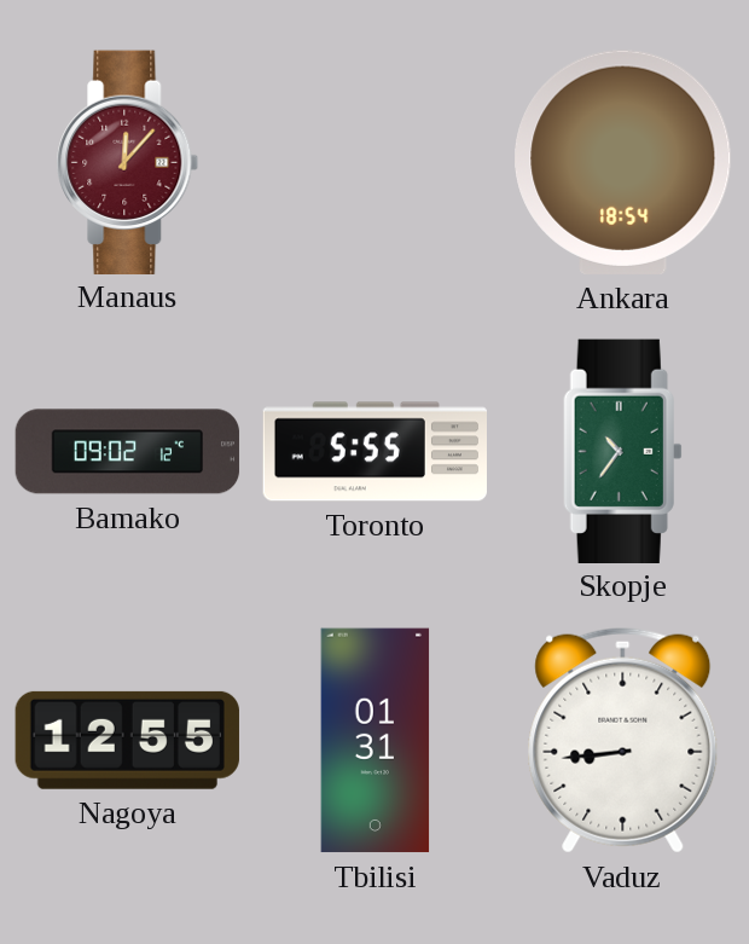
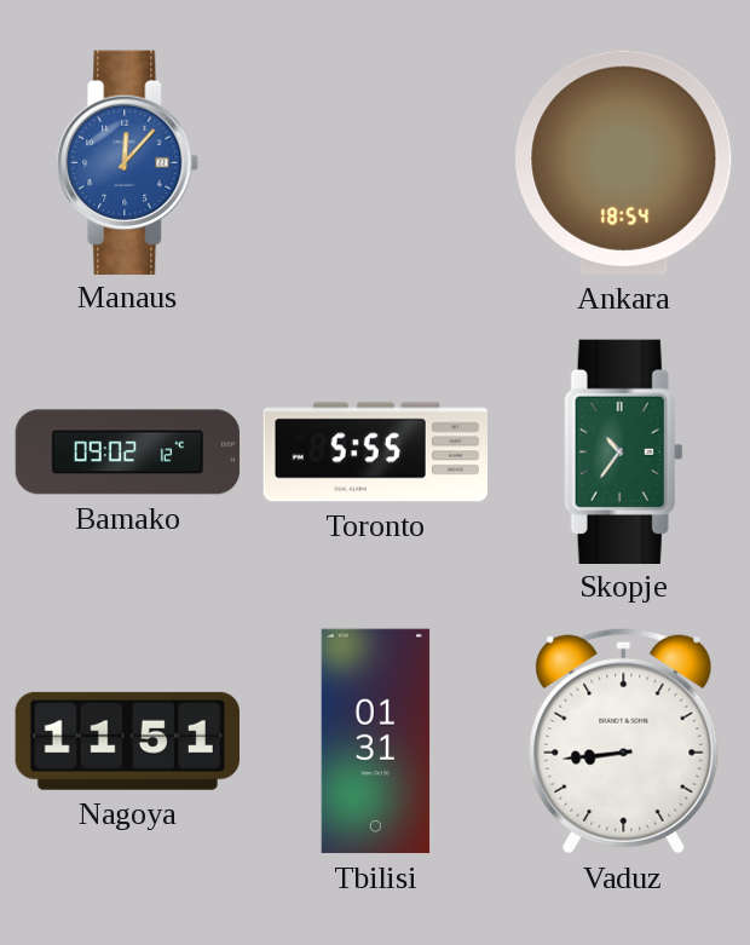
Manaus dial: burgundy -> blue
Nagoya: 12:55 -> 11:51
